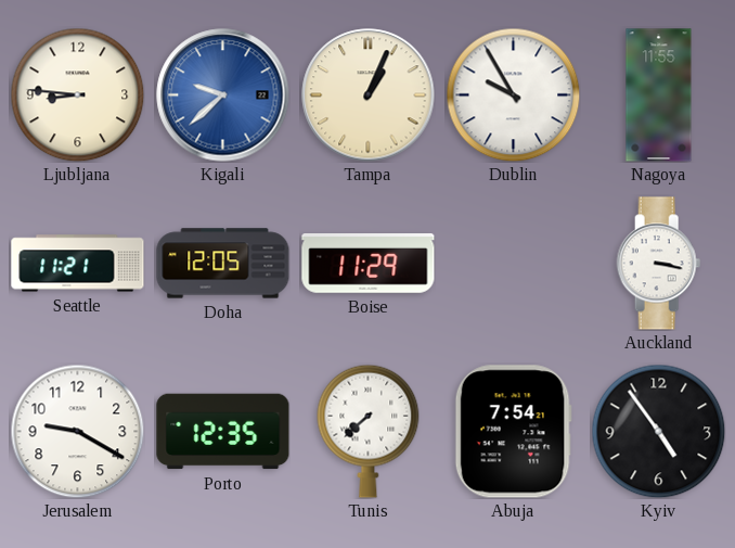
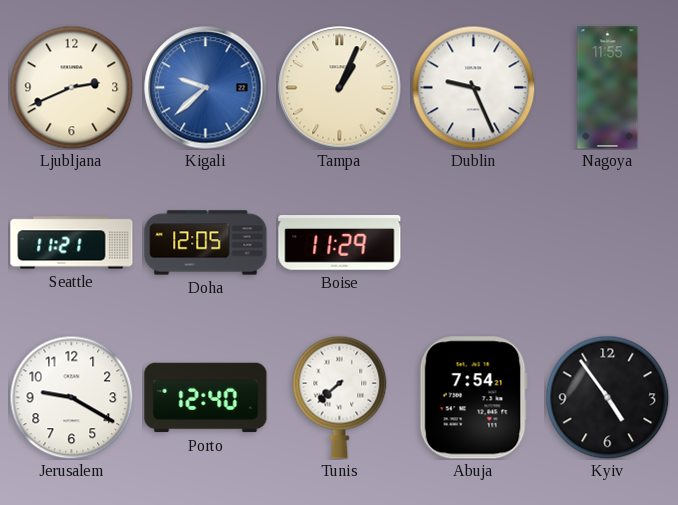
Ljubljana: 8:46 -> 2:41
Dublin: 9:55 -> 9:26
Auckland: 3:17 -> none
Porto: 12:35 -> 12:40
